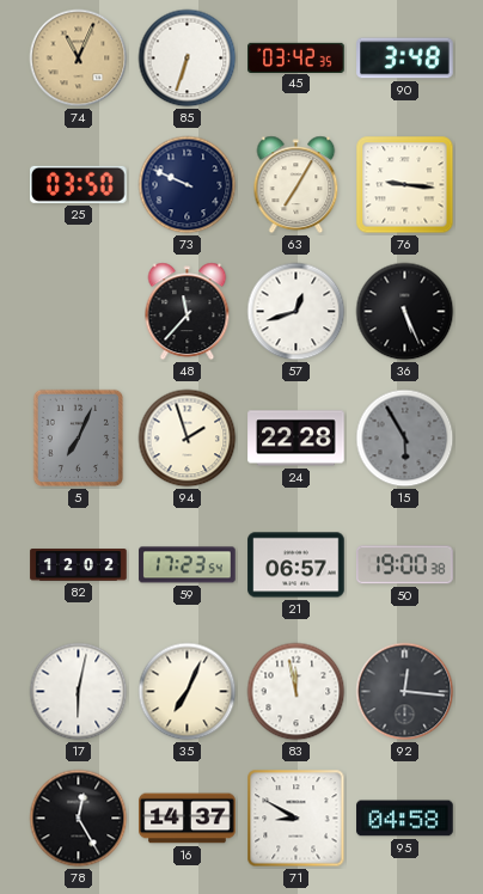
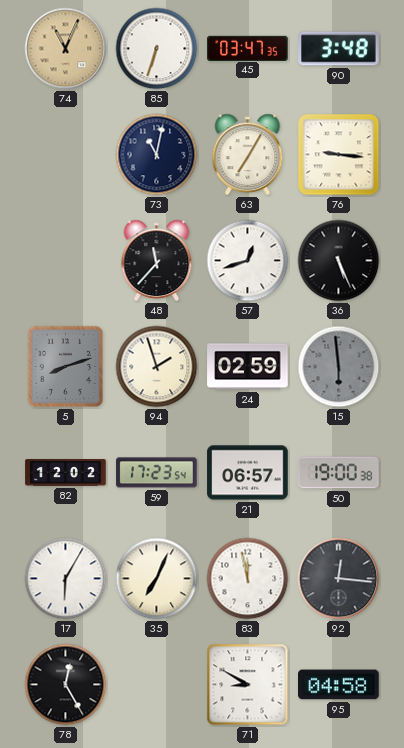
45: 03:42 -> 03:47
25: 03:50 -> none
73: 9:49 -> 11:02
5: 7:04 -> 8:12
24: 22:28 -> 02:59
15: 5:55 -> 5:59
17: 6:02 -> 6:05
16: 14:37 -> none
